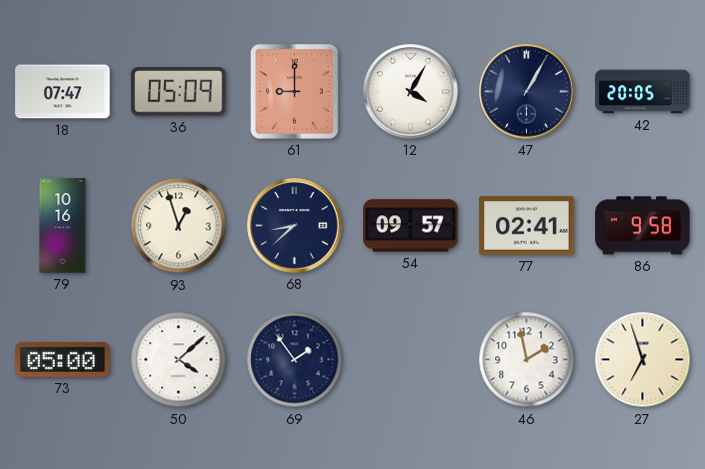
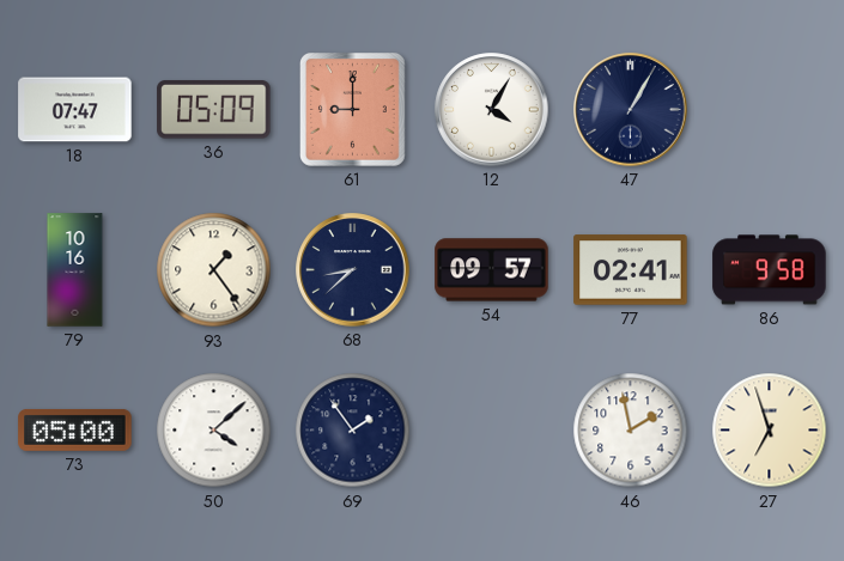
42: 20:05 -> none
93: 12:57 -> 1:24
